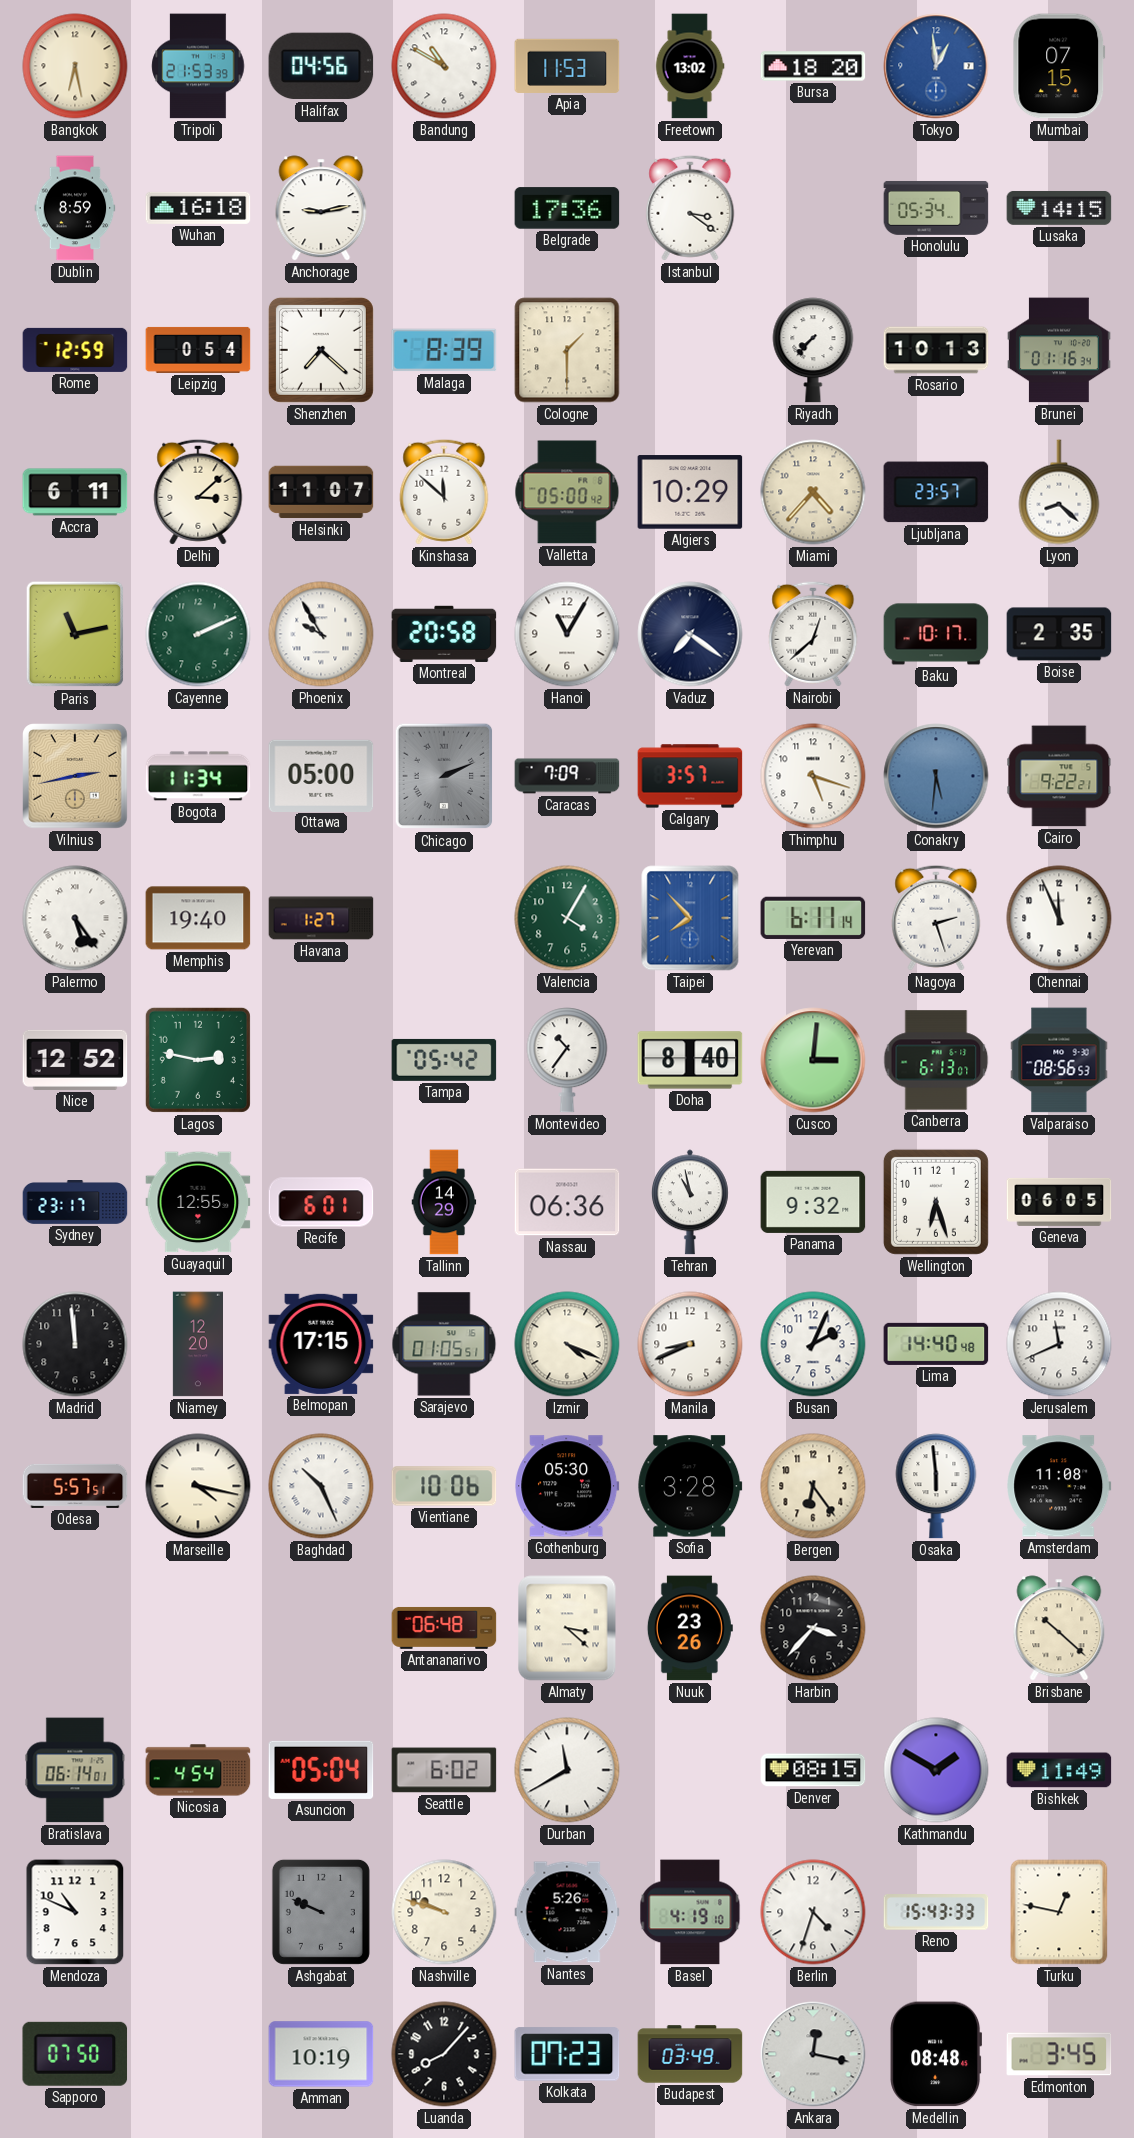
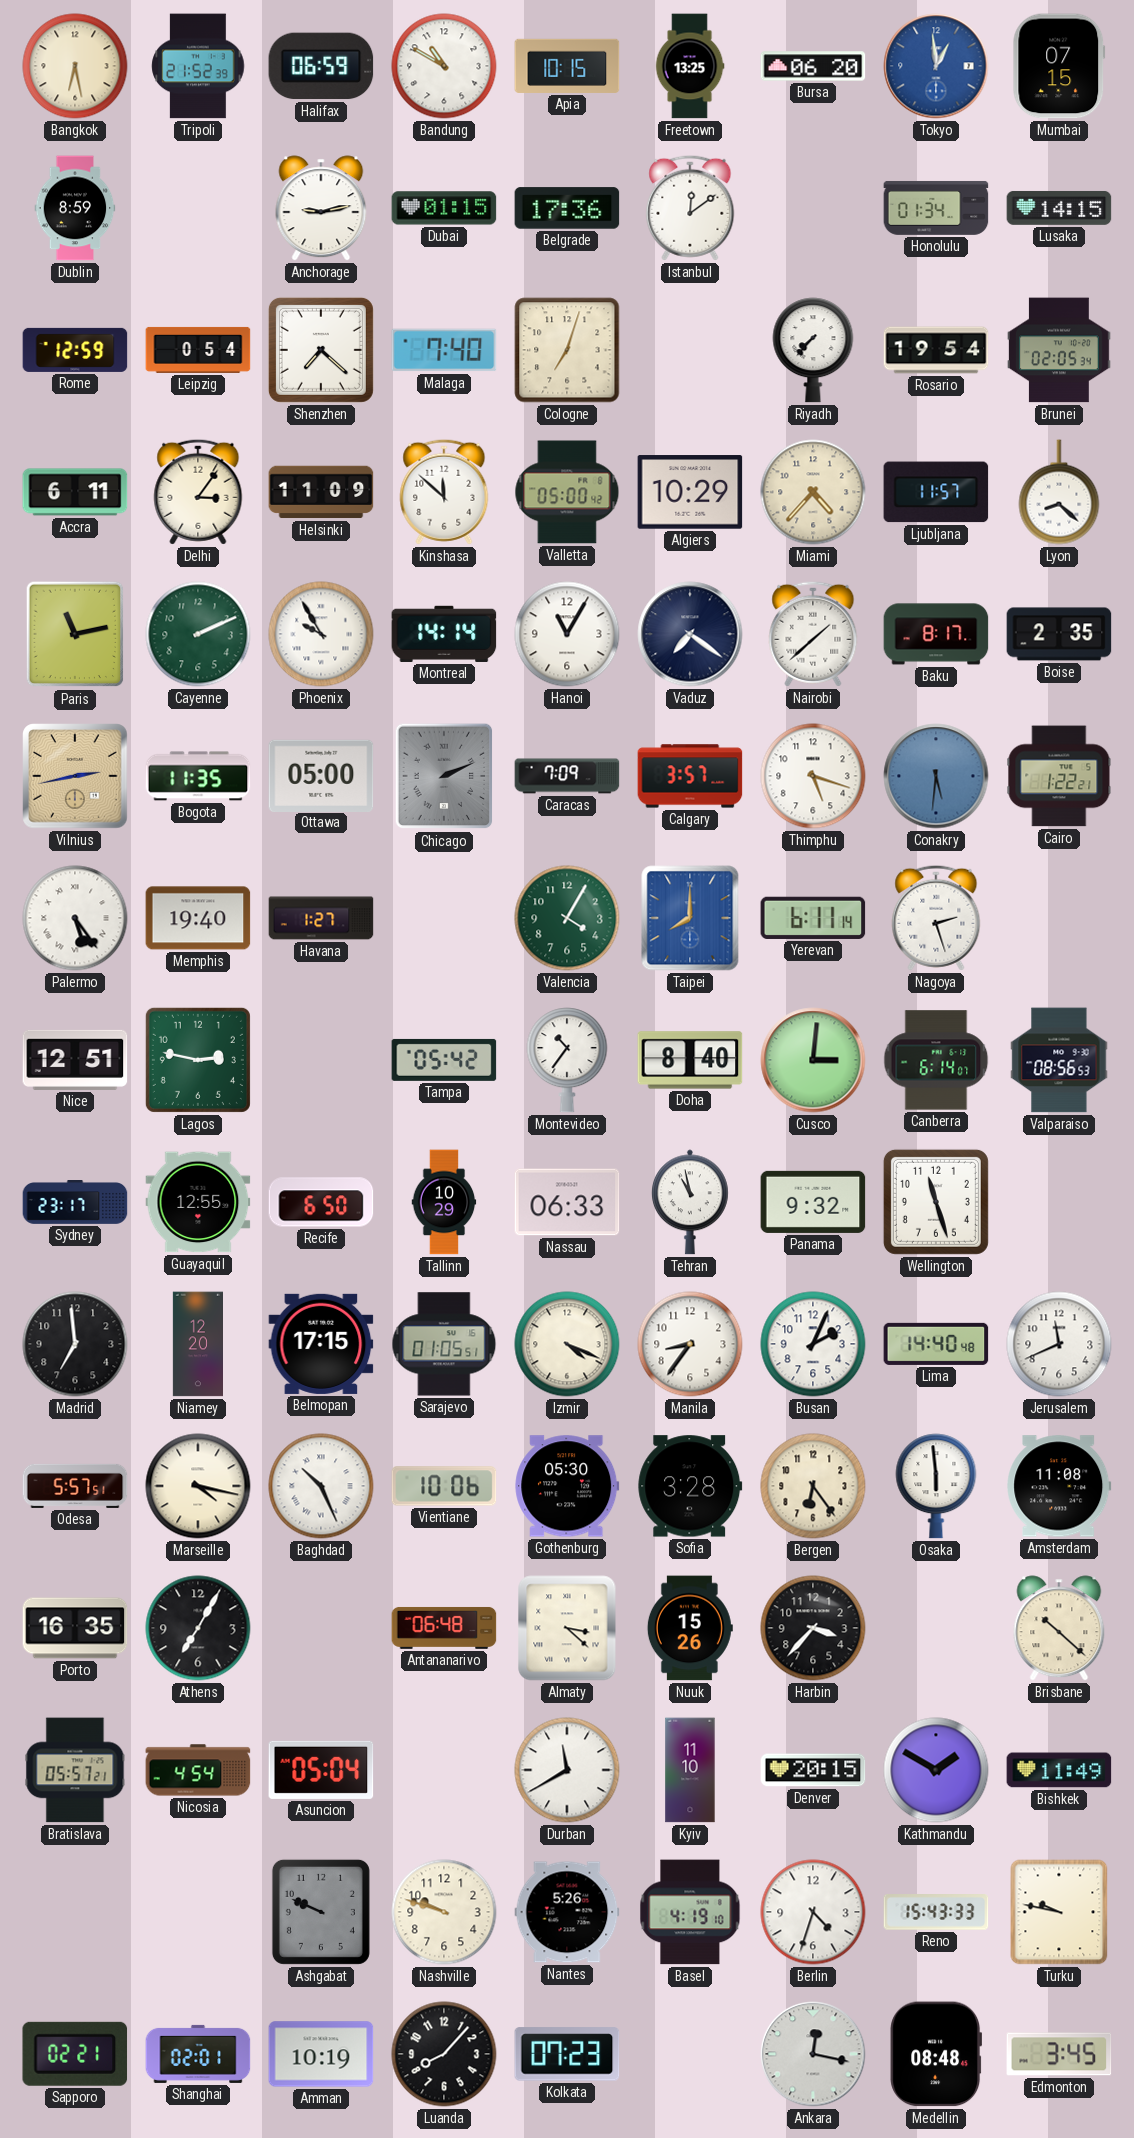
Tripoli: 21:53 -> 21:52
Halifax: 04:56 -> 06:59
Apia: 11:53 -> 10:15
Freetown: 13:02 -> 13:25
Bursa: 18:20 -> 06:20
Wuhan: 16:18 -> none
Dubai: none -> 01:15
Istanbul: 3:21 -> 12:09
Honolulu: 05:34 -> 01:34
Malaga: 8:39 -> 7:40
Cologne: 1:30 -> 7:03
Rosario: 10:13 -> 19:54
Brunei: 01:16 -> 02:05
Delhi: 3:08 -> 3:06
Helsinki: 11:07 -> 11:09
Ljubljana: 23:57 -> 11:57
Montreal: 20:58 -> 14:14
Nairobi: 12:38 -> 1:38
Baku: 10:17 -> 8:17
Bogota: 11:34 -> 11:35
Cairo: 9:22 -> 1:22
Taipei: 7:53 -> 8:00
Chennai: 11:56 -> none
Nice: 12:52 -> 12:51
Canberra: 6:13 -> 6:14
Recife: 6:01 -> 6:50
Tallinn: 14:29 -> 10:29
Nassau: 06:36 -> 06:33
Wellington: 6:27 -> 11:27
Geneva: 06:05 -> none
Madrid: 11:59 -> 6:59
Manila: 8:41 -> 8:36
Porto: none -> 16:35
Athens: none -> 7:05
Nuuk: 23:26 -> 15:26
Bratislava: 06:14 -> 05:57
Seattle: 6:02 -> none
Kyiv: none -> 11:10
Denver: 08:15 -> 20:15
Mendoza: 10:49 -> none
Turku: 12:47 -> 9:47
Sapporo: 07:50 -> 02:21
Shanghai: none -> 02:01
Budapest: 03:49 -> none
